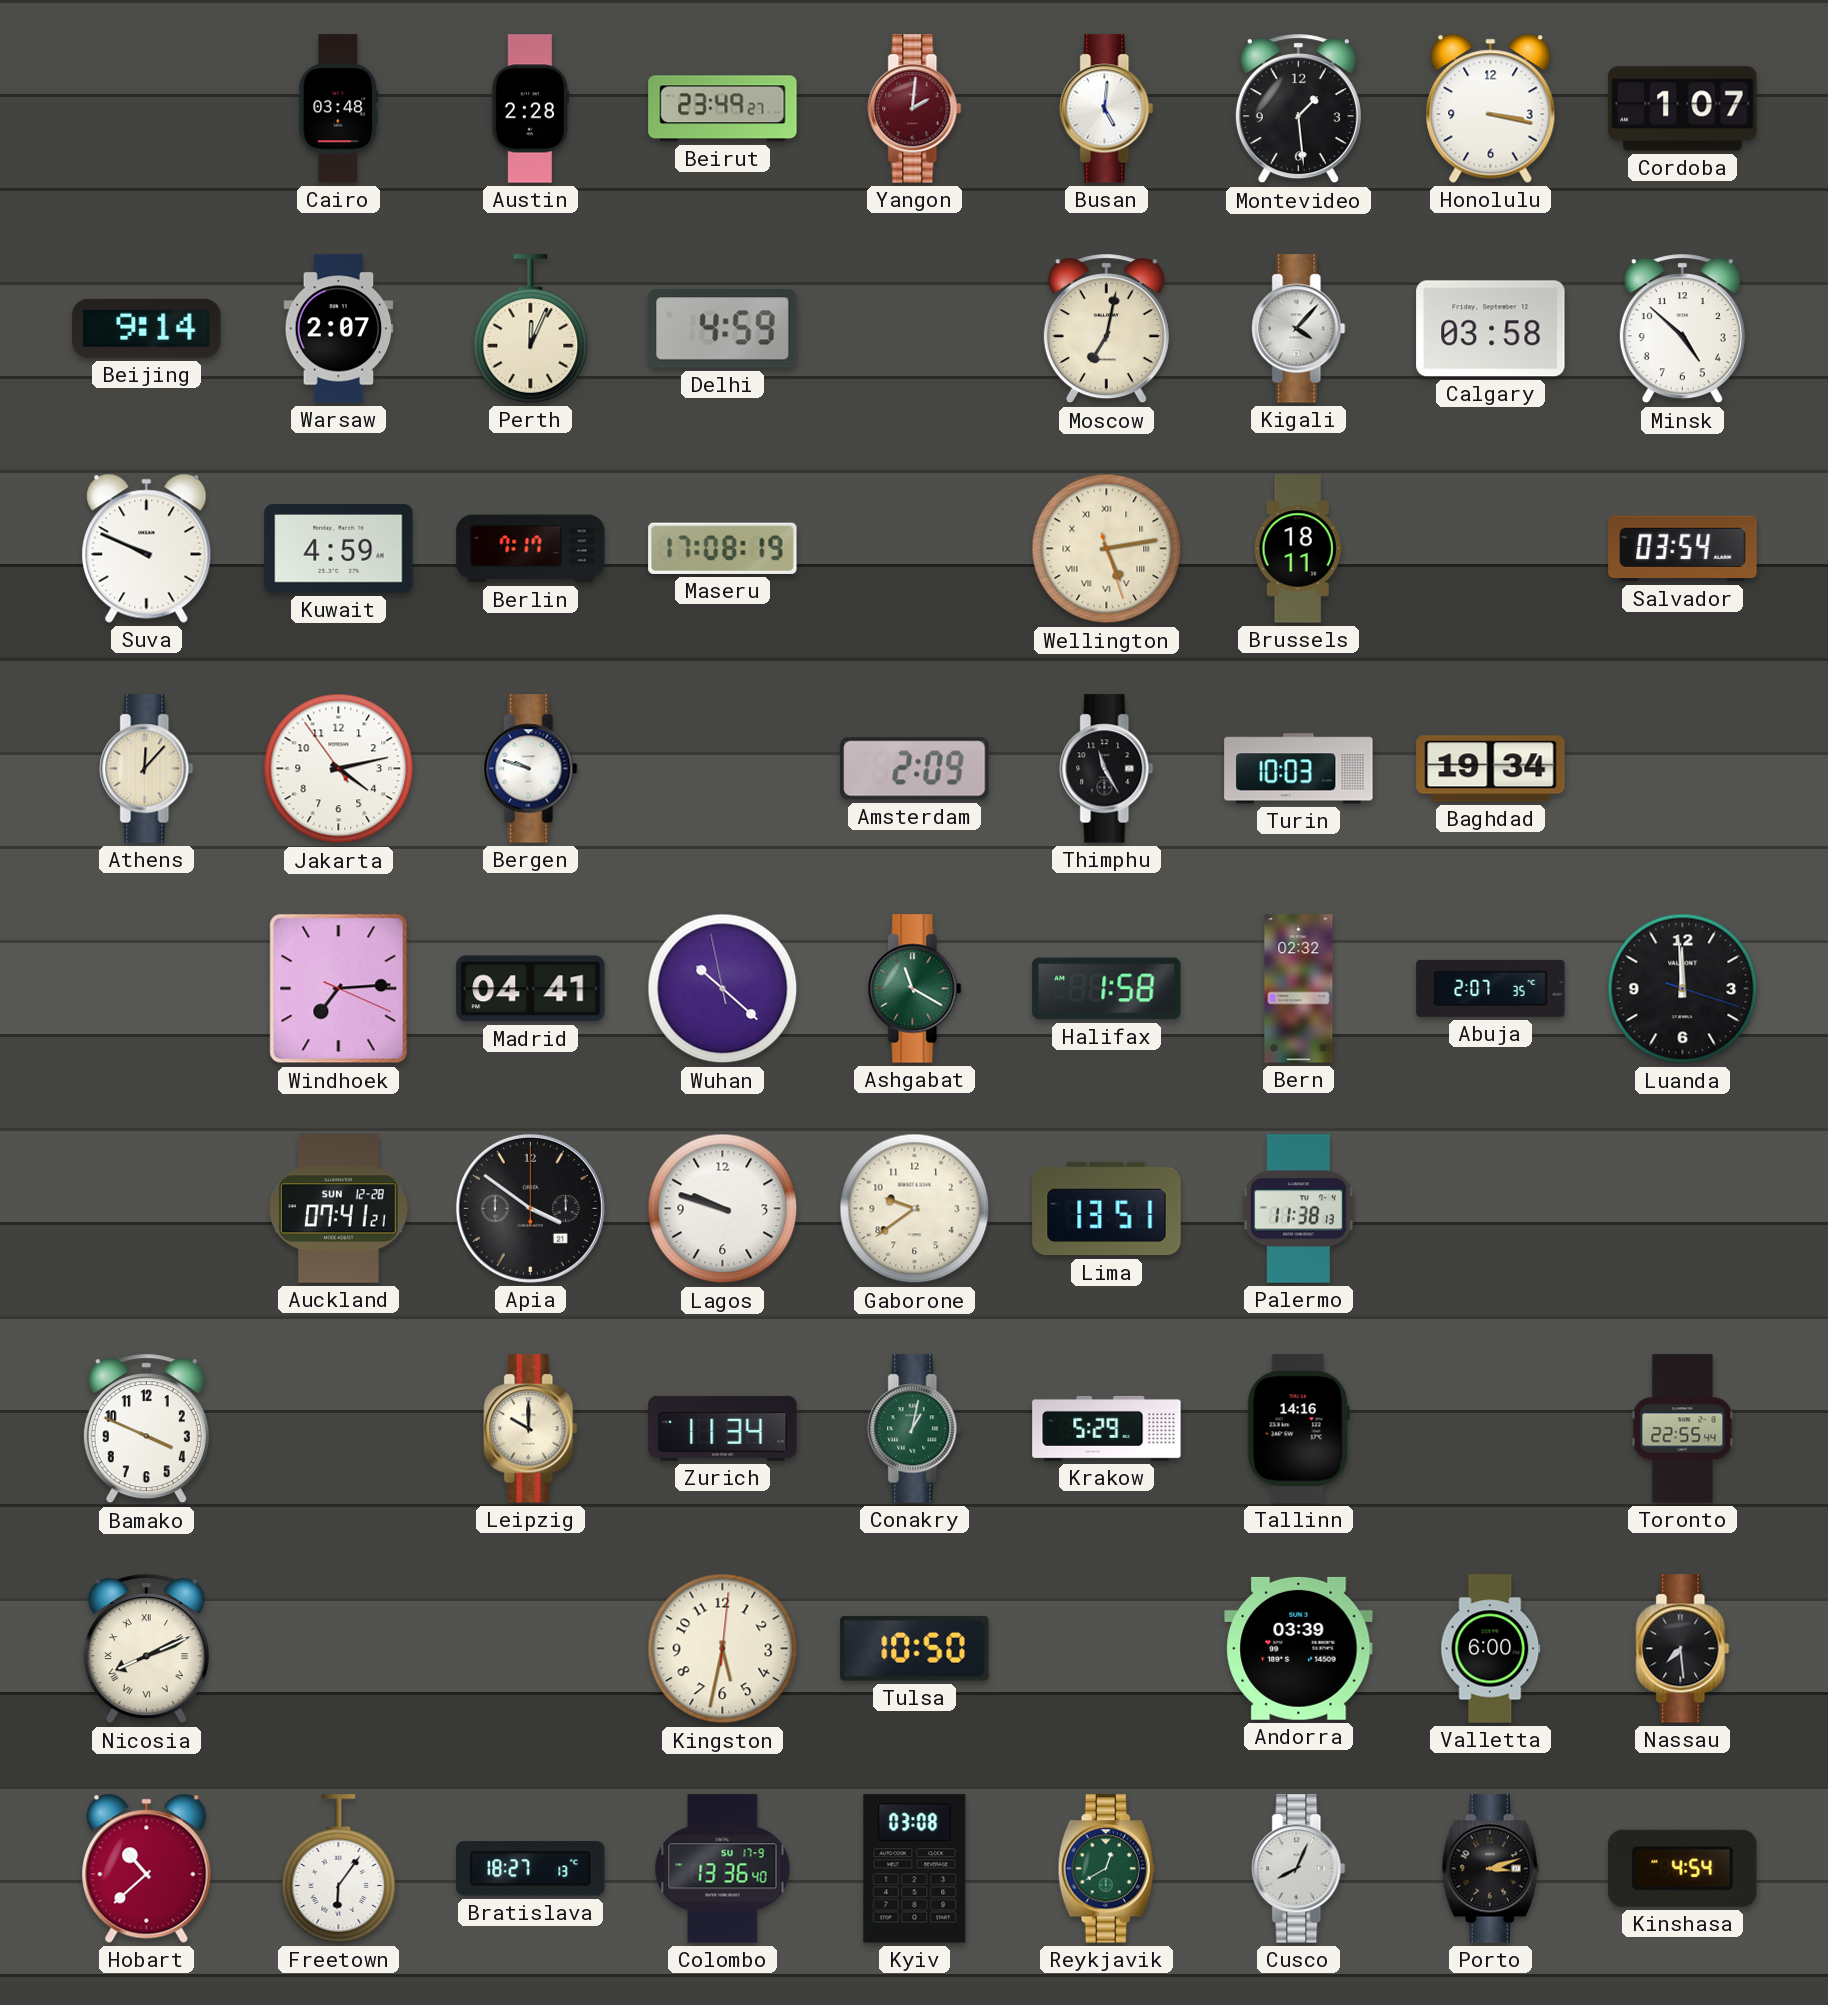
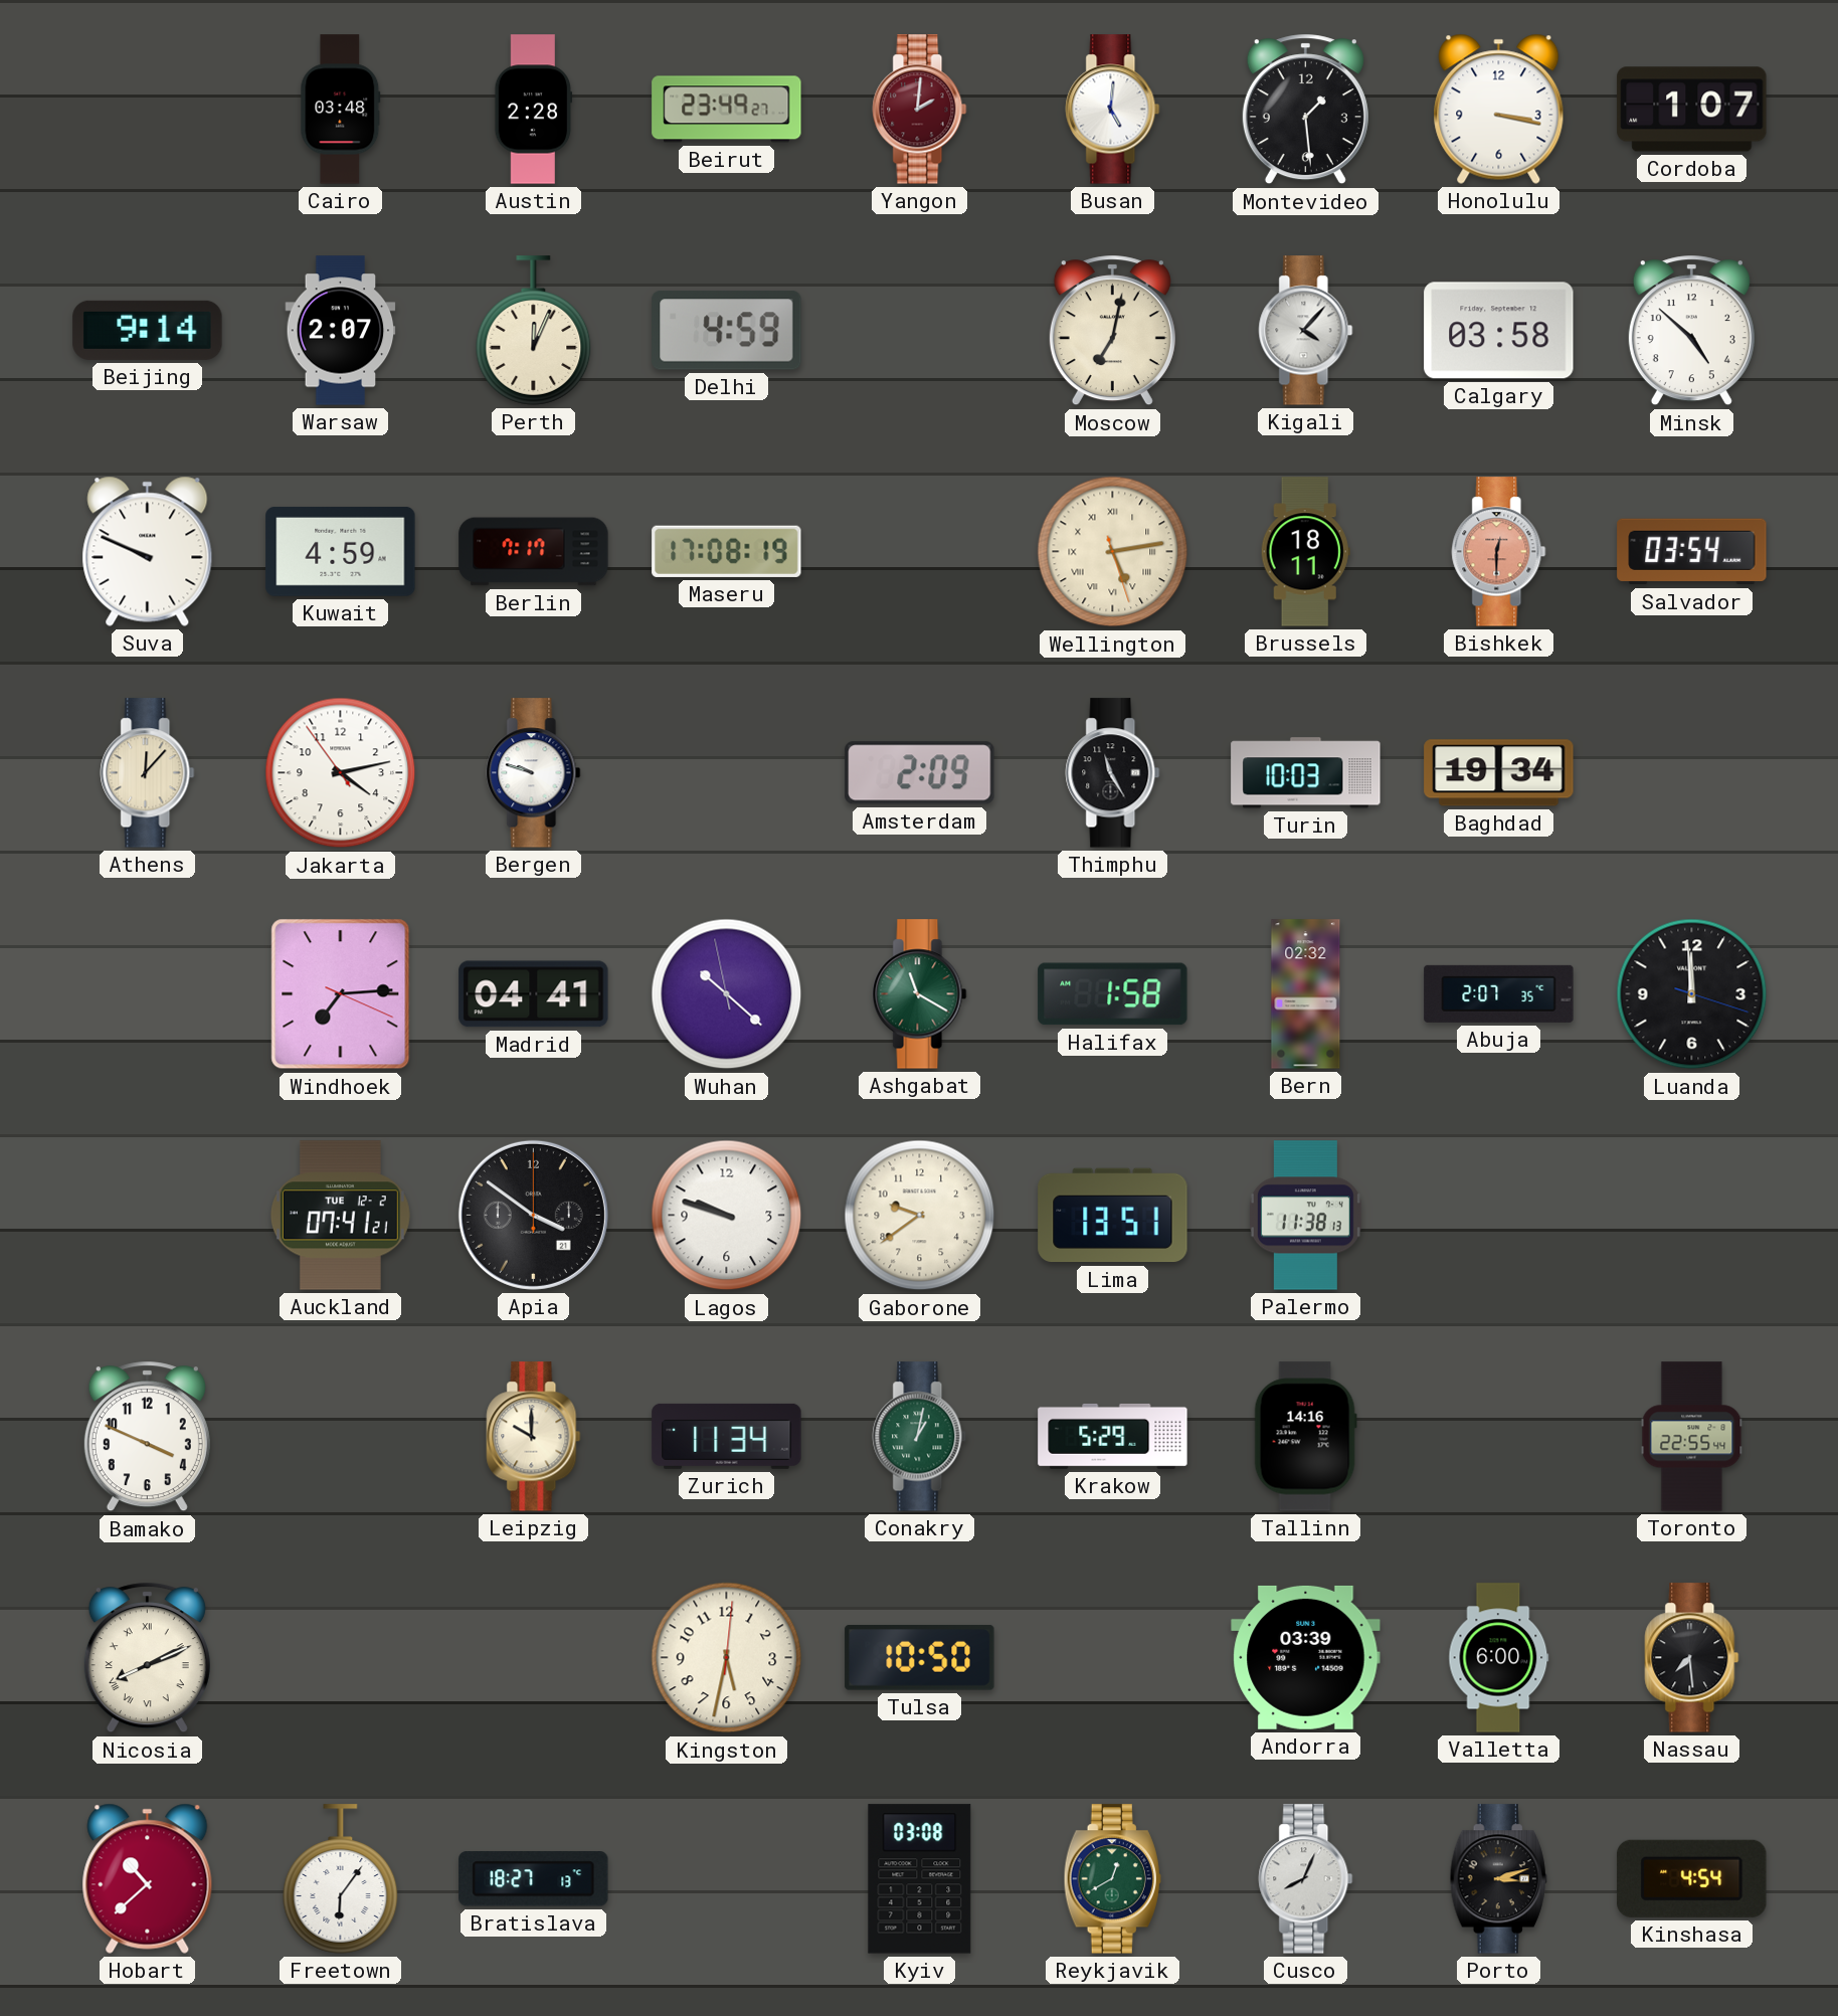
Bishkek: none -> 12:30
Auckland date: SUN 12-28 -> TUE 12-2
Colombo: 13:36 -> none
